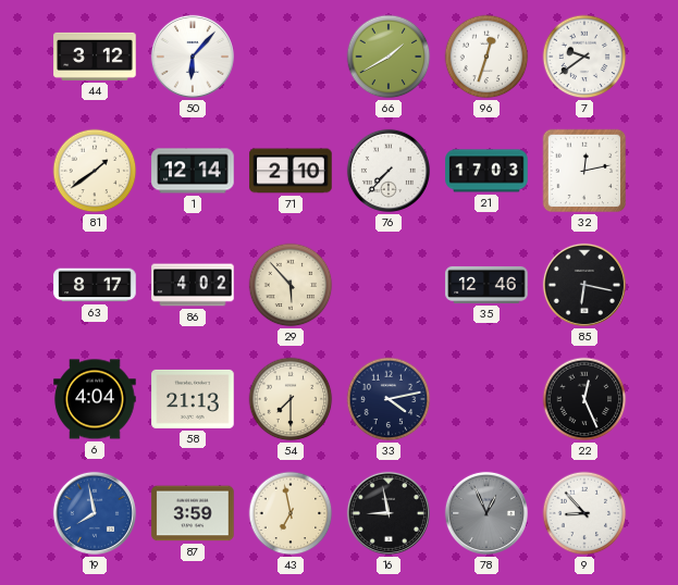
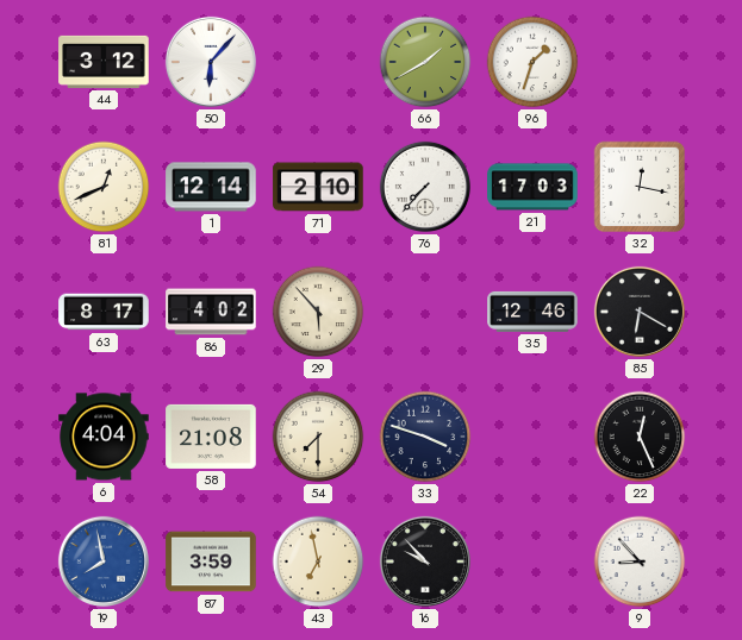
96: 12:33 -> 1:33
7: 9:39 -> none
81: 1:39 -> 12:41
32: 12:13 -> 12:17
85: 6:17 -> 6:20
58: 21:13 -> 21:08
33: 4:13 -> 3:48
16: 8:58 -> 9:53
78: 12:56 -> none
